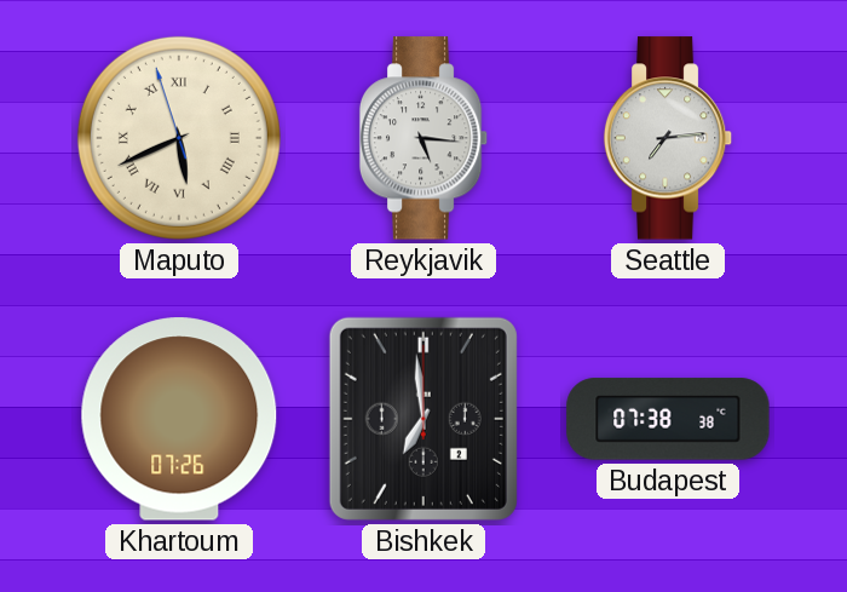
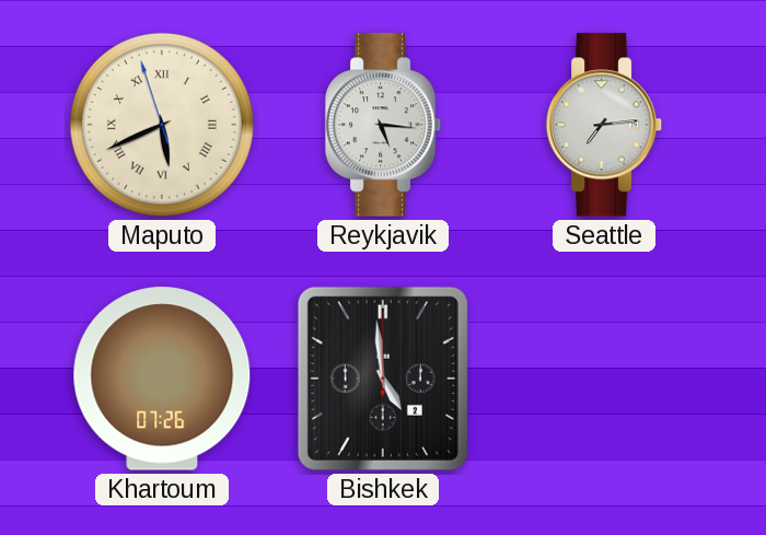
Bishkek: 6:59 -> 4:59
Budapest: 07:38 -> none
